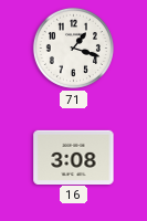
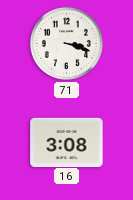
71: 1:18 -> 3:18
